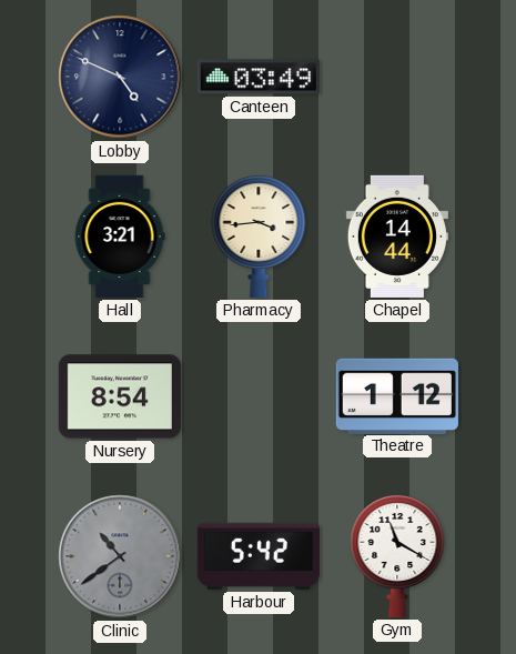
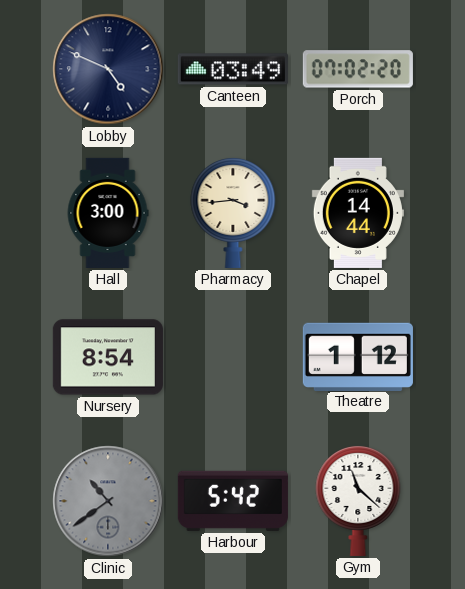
Porch: none -> 07:02
Hall: 3:21 -> 3:00
Gym: 11:20 -> 11:22
